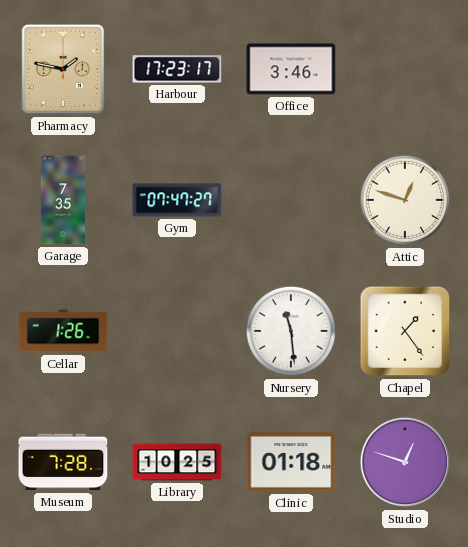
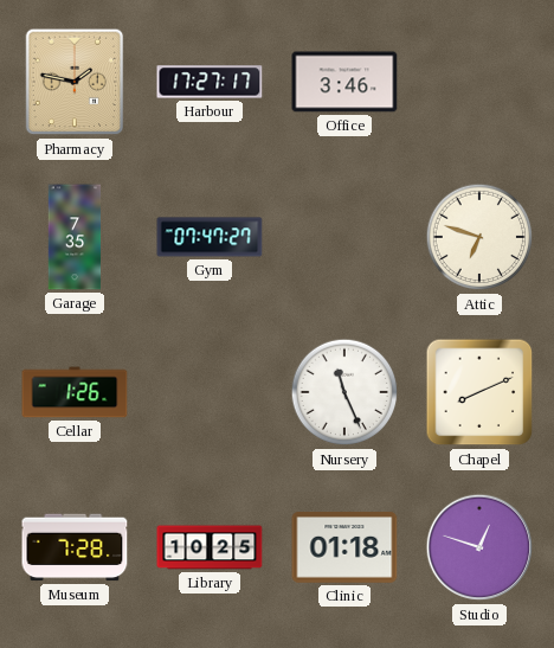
Harbour: 17:23 -> 17:27
Attic: 12:48 -> 6:48
Nursery: 11:29 -> 11:26
Chapel: 1:24 -> 8:11
